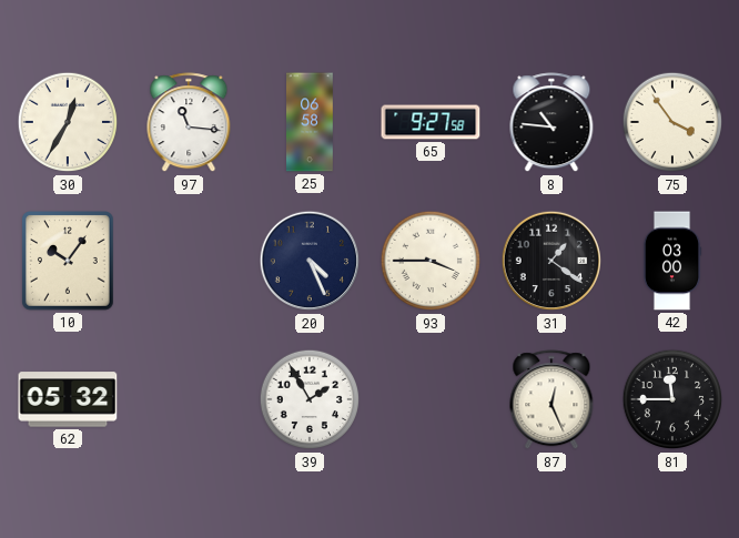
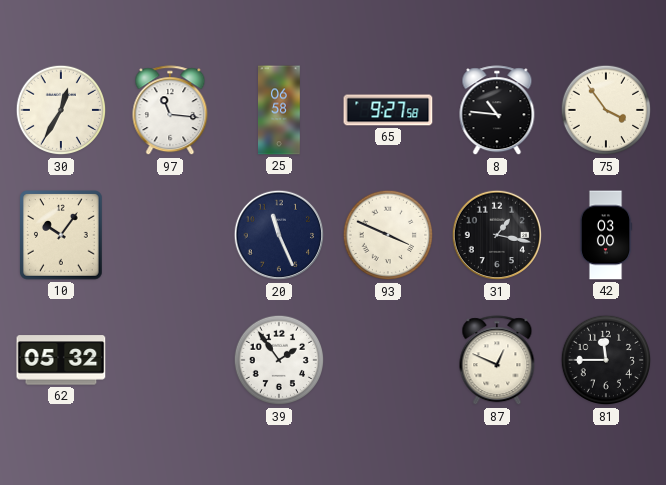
20: 4:26 -> 11:26
93: 3:45 -> 3:49
31: 1:21 -> 1:17
39: 1:55 -> 1:54
87: 12:26 -> 12:49
